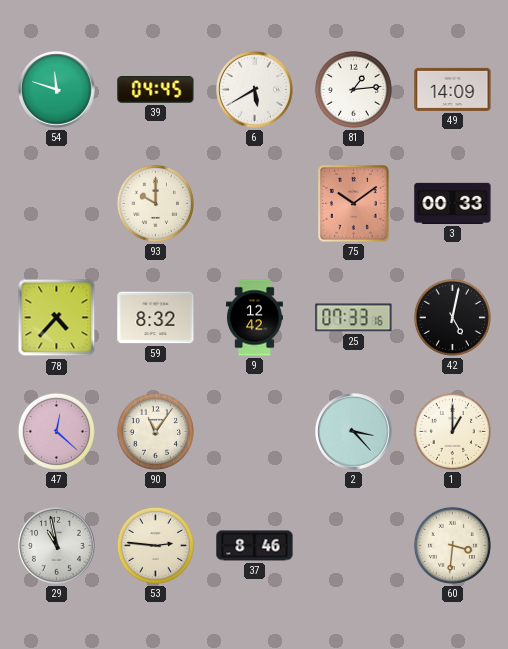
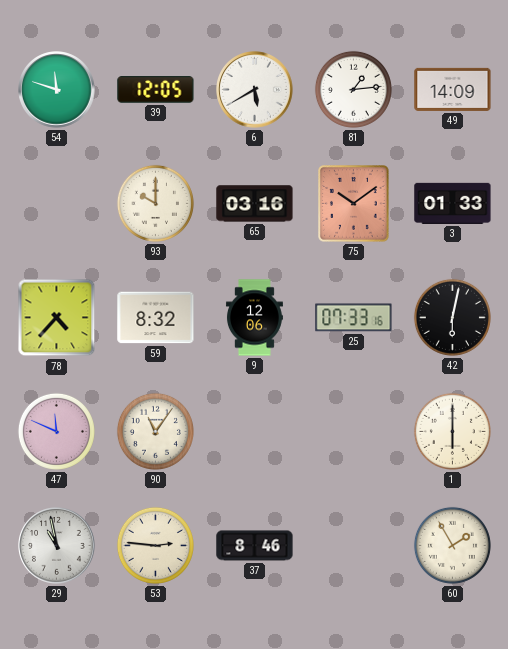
39: 04:45 -> 12:05
65: none -> 03:16
3: 00:33 -> 01:33
9: 12:42 -> 12:06
42: 5:02 -> 6:02
47: 12:22 -> 11:49
2: 3:23 -> none
1: 1:00 -> 6:00
60: 3:31 -> 1:55
